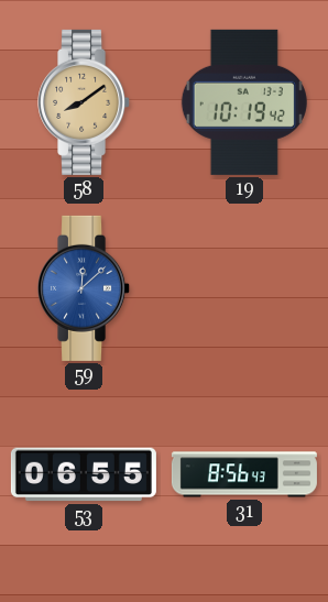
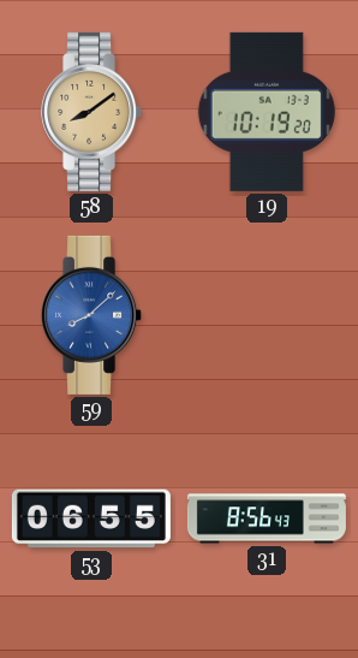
19: 10:19:42 -> 10:19:20
59: 12:08 -> 8:08
